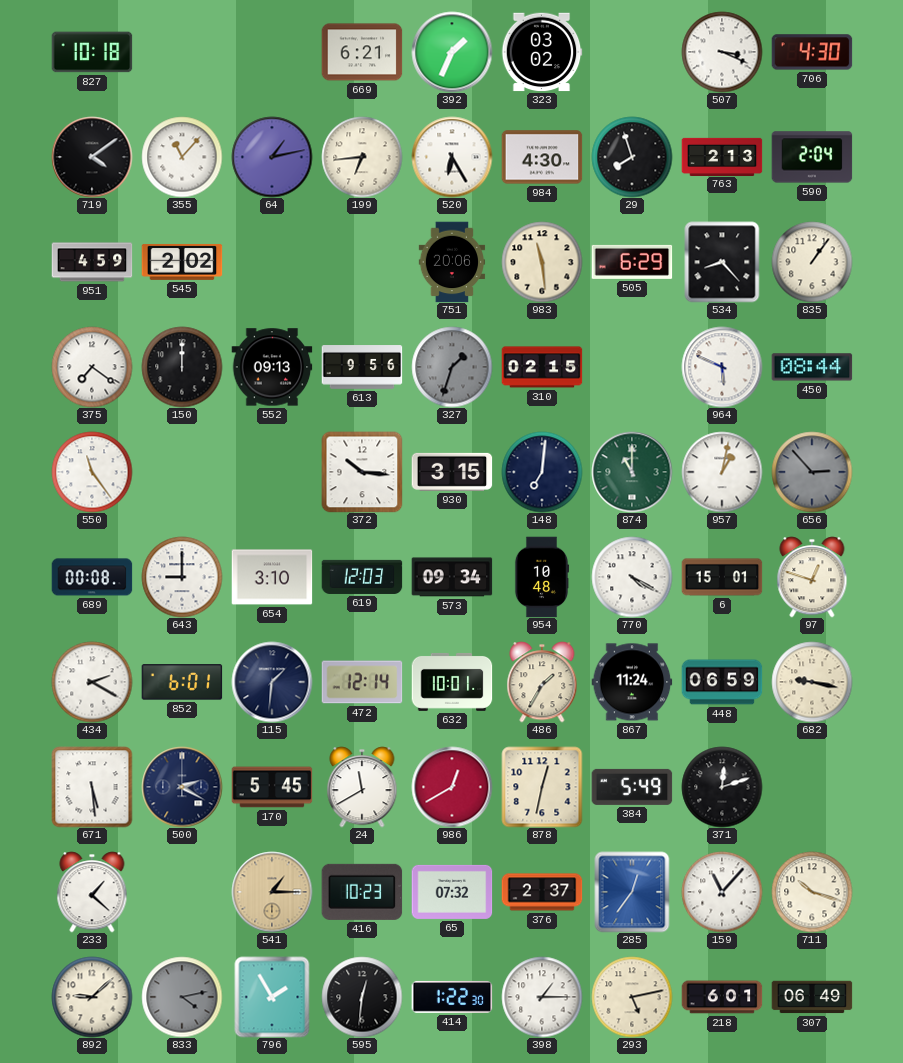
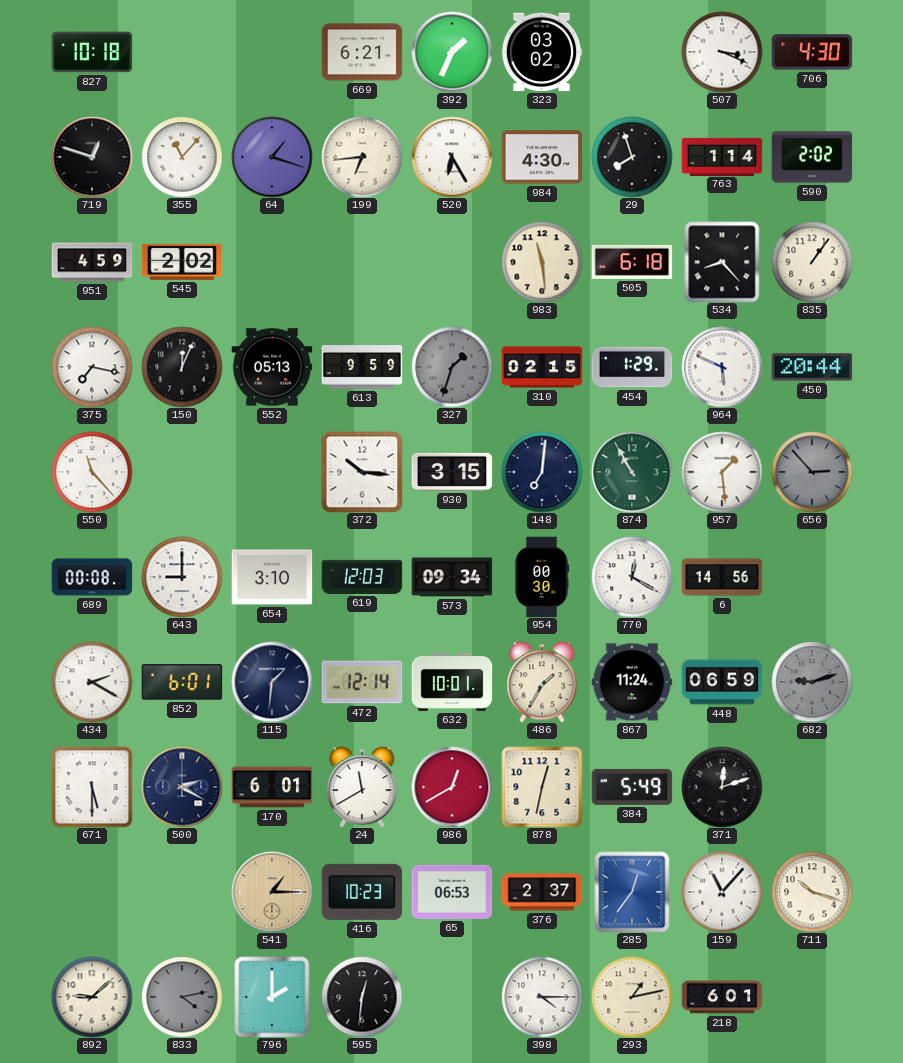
719: 4:09 -> 12:48
64: 1:13 -> 1:18
763: 2:13 -> 1:14
590: 2:04 -> 2:02
751: 20:06 -> none
505: 6:29 -> 6:18
375: 7:21 -> 7:17
150: 12:00 -> 12:04
552: 09:13 -> 05:13
613: 9:56 -> 9:59
454: none -> 1:29
450: 08:44 -> 20:44
550: 11:24 -> 11:23
874: 11:00 -> 10:55
957: 1:02 -> 1:29
954: 10:48 -> 00:30
770: 4:20 -> 12:20
6: 15:01 -> 14:56
97: 12:48 -> none
682: 9:17 -> 9:12
682 dial: cream -> grey
671: 5:29 -> 5:30
170: 5:45 -> 6:01
233: 1:22 -> none
65: 07:32 -> 06:53
796: 1:55 -> 2:00
414: 1:22 -> none
398: 1:15 -> 4:15
293: 5:13 -> 1:13
307: 06:49 -> none
